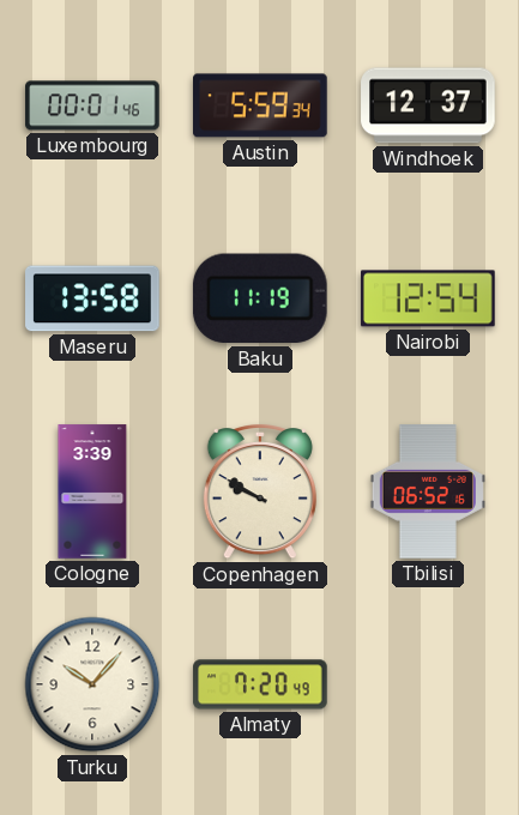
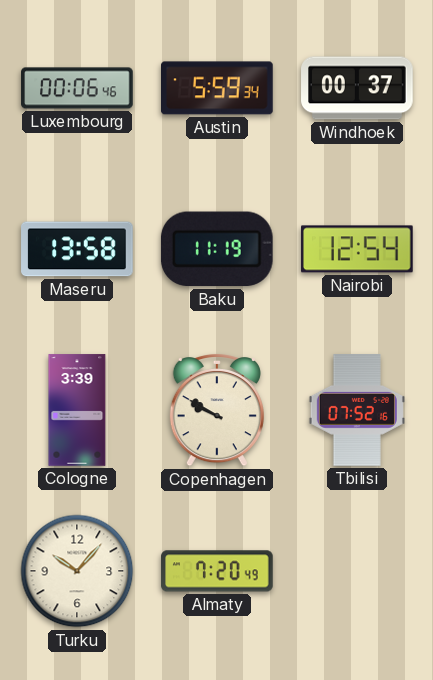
Luxembourg: 00:01 -> 00:06
Windhoek: 12:37 -> 00:37
Tbilisi: 06:52 -> 07:52
